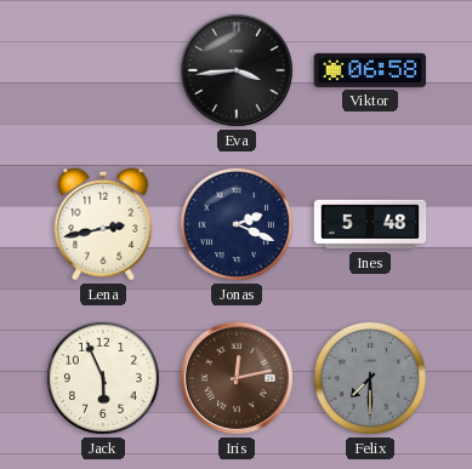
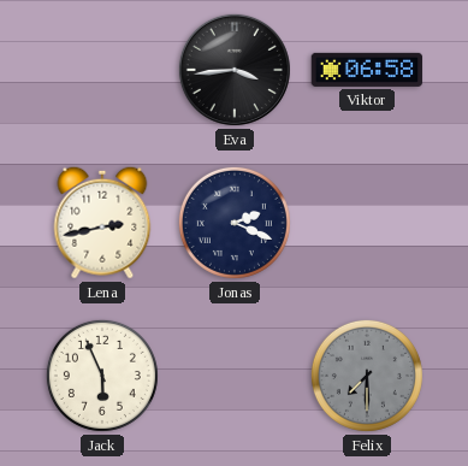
Ines: 5:48 -> none
Iris: 12:13 -> none
